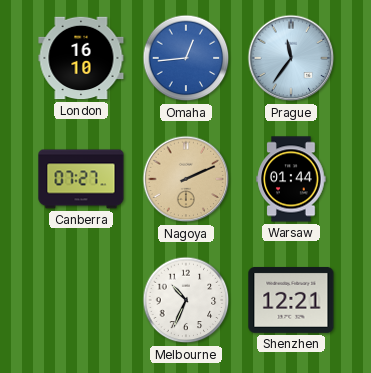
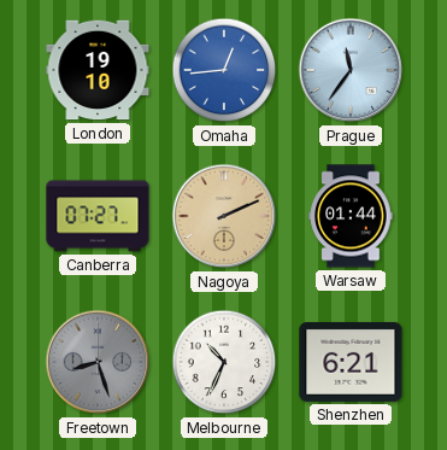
London: 16:10 -> 19:10
Freetown: none -> 8:27
Shenzhen: 12:21 -> 6:21
